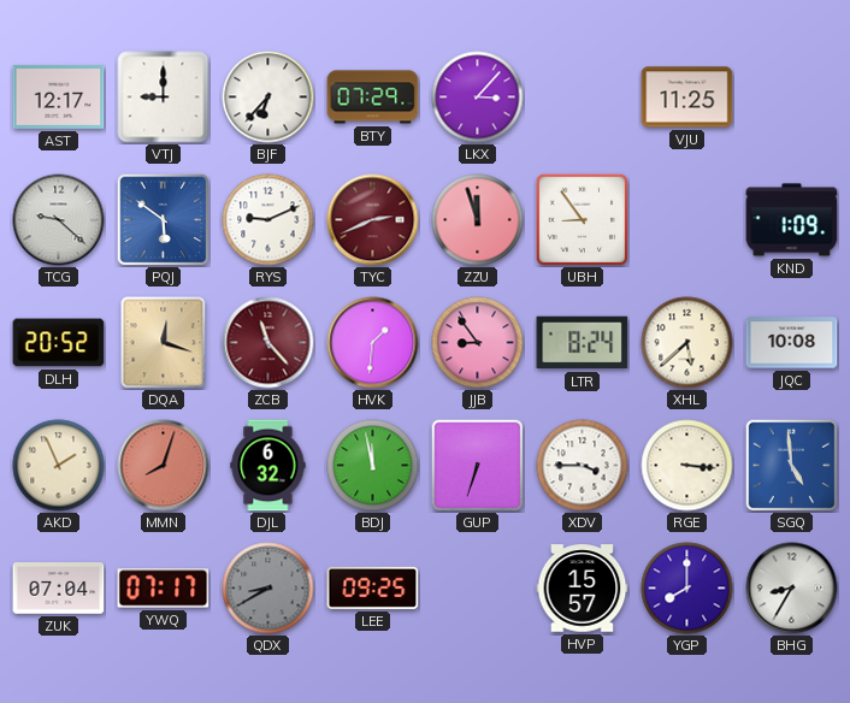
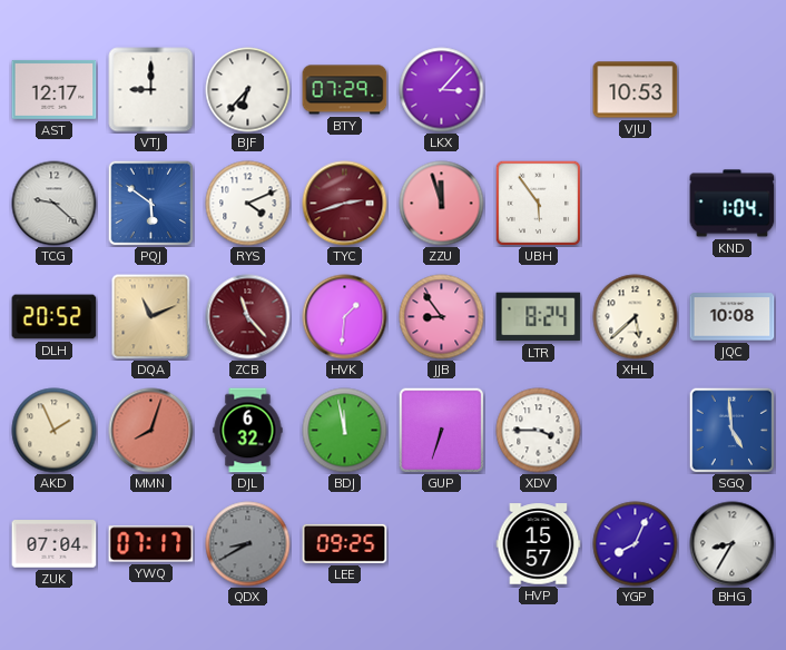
VJU: 11:25 -> 10:53
RYS: 9:11 -> 4:11
TYC: 2:41 -> 2:42
UBH: 8:54 -> 5:54
KND: 1:09 -> 1:04
DQA: 12:18 -> 11:11
RGE: 3:16 -> none
YGP: 8:00 -> 8:04
